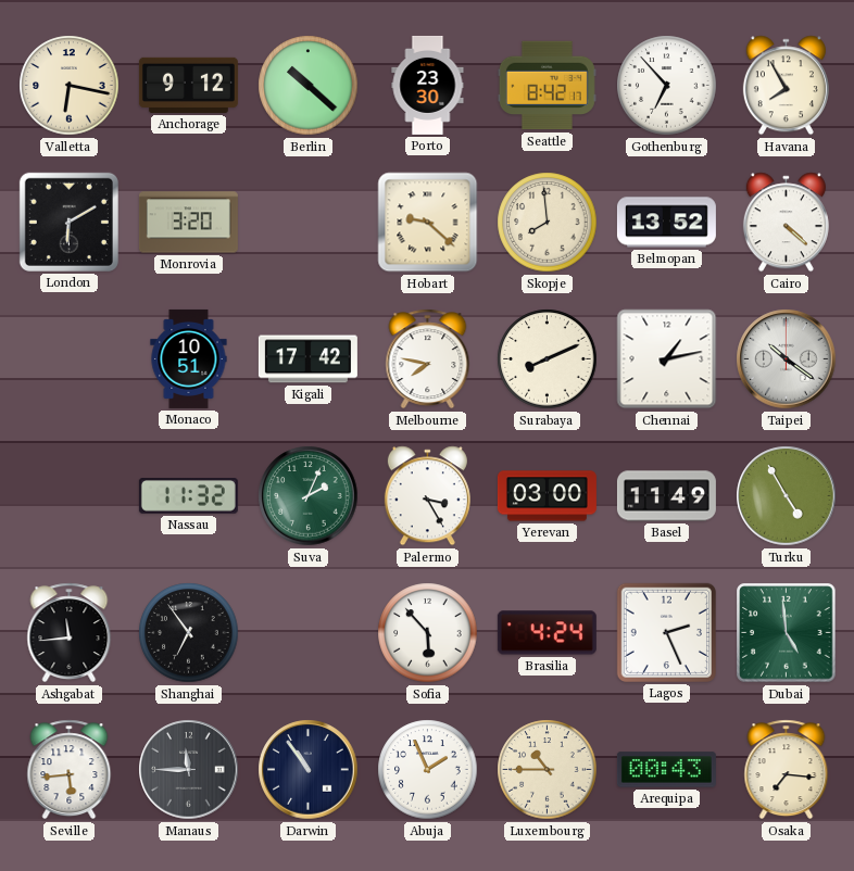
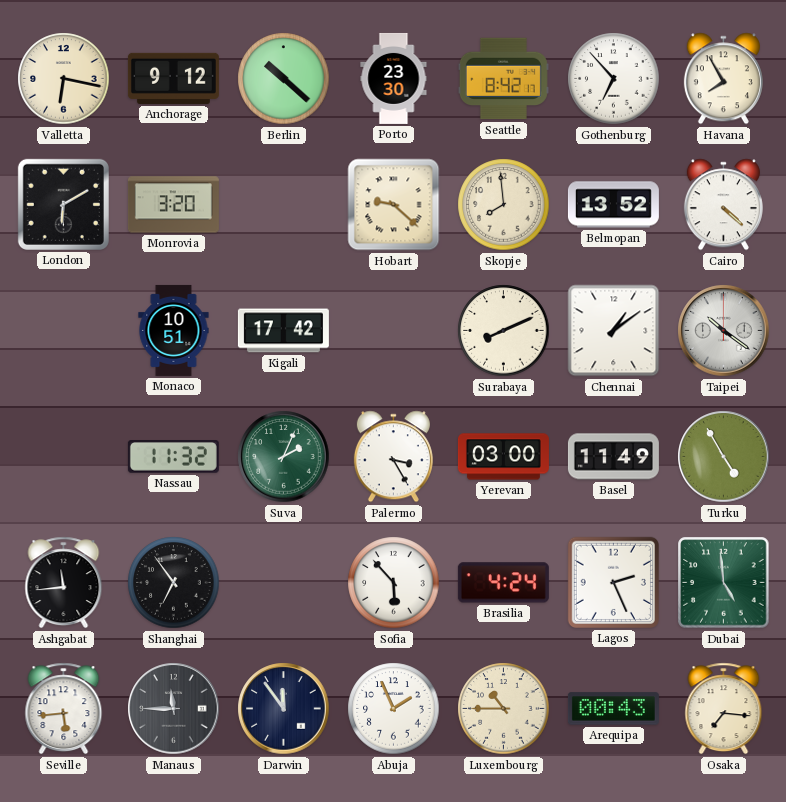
Melbourne: 7:47 -> none
Chennai: 1:13 -> 1:09
Darwin: 10:54 -> 11:54
